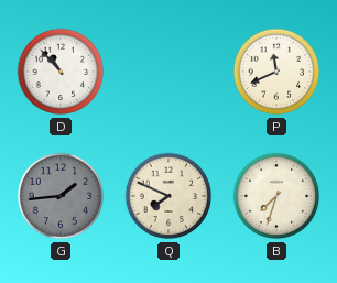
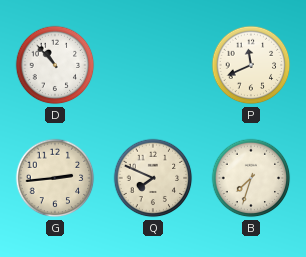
G: 1:44 -> 2:44
G dial: grey -> cream
